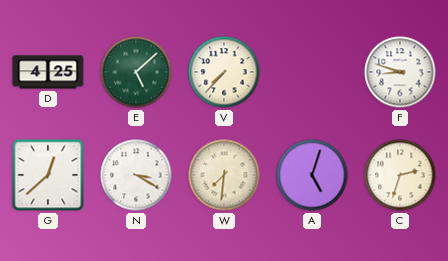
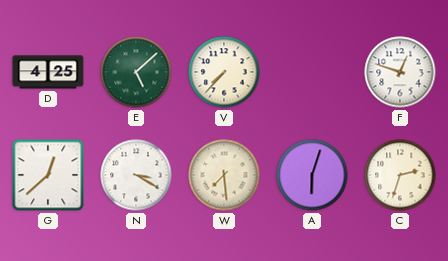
F: 8:48 -> 12:48
W: 7:31 -> 7:29
A: 5:03 -> 6:03
